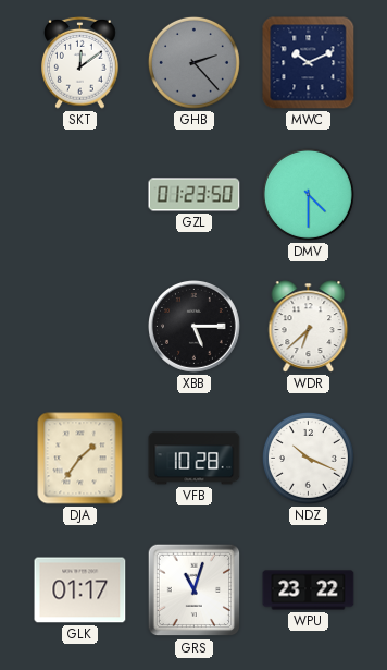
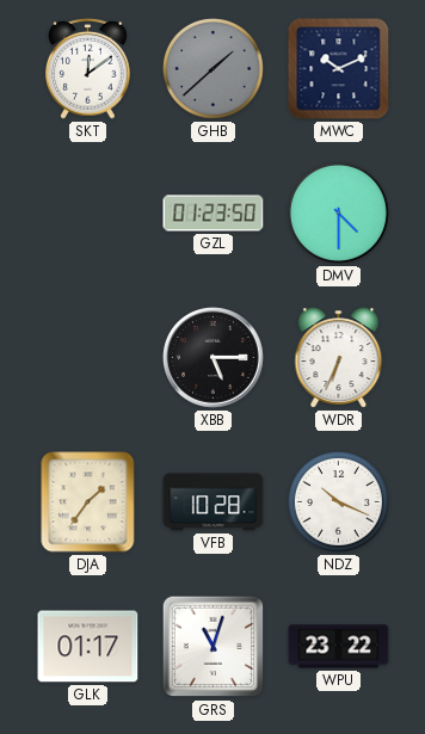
GHB: 2:23 -> 1:38
WDR: 6:38 -> 6:34
